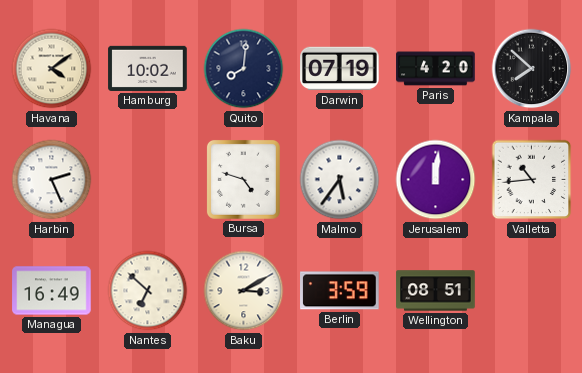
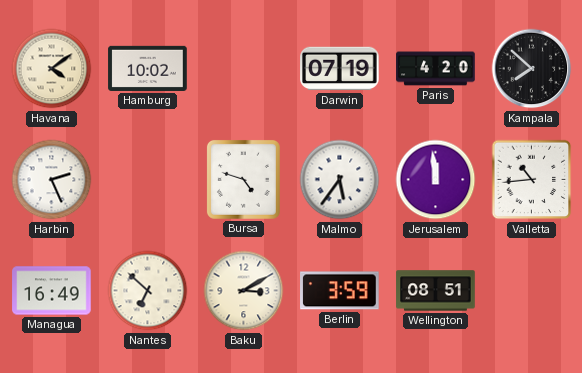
Quito: 8:01 -> none
Jerusalem: 12:01 -> 11:59
